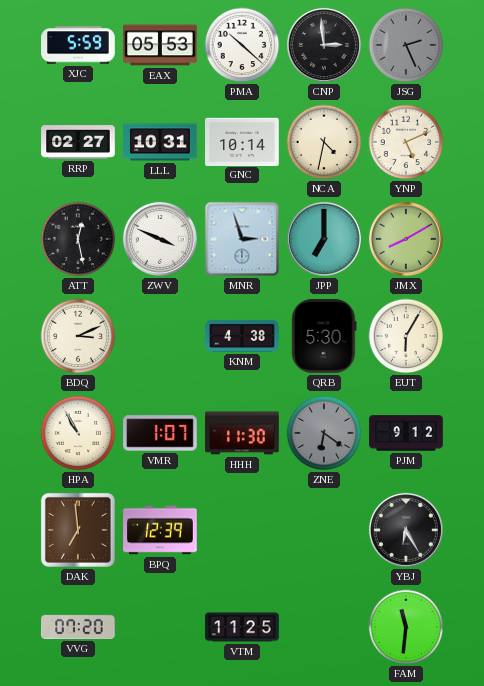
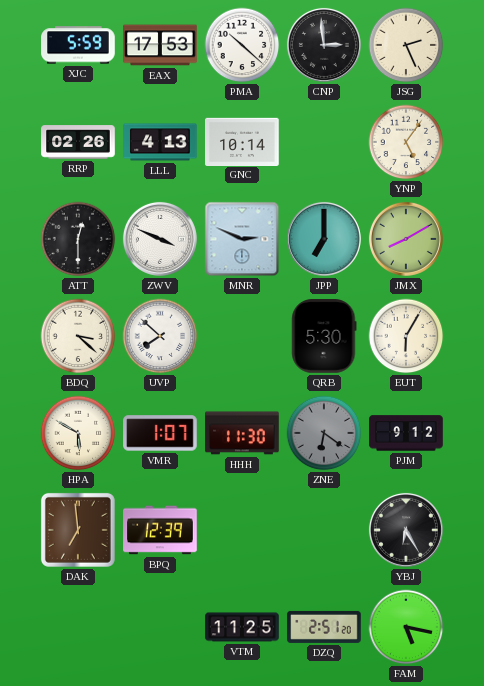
EAX: 05:53 -> 17:53
JSG dial: grey -> cream
RRP: 02:27 -> 02:26
LLL: 10:31 -> 4:13
NCA: 4:32 -> none
YNP: 5:11 -> 5:06
ATT: 12:28 -> 12:30
MNR: 2:57 -> 2:49
BDQ: 3:11 -> 3:22
UVP: none -> 7:52
KNM: 4:38 -> none
HPA: 10:55 -> 5:50
VVG: 07:20 -> none
DZQ: none -> 2:51
FAM: 11:31 -> 5:17
